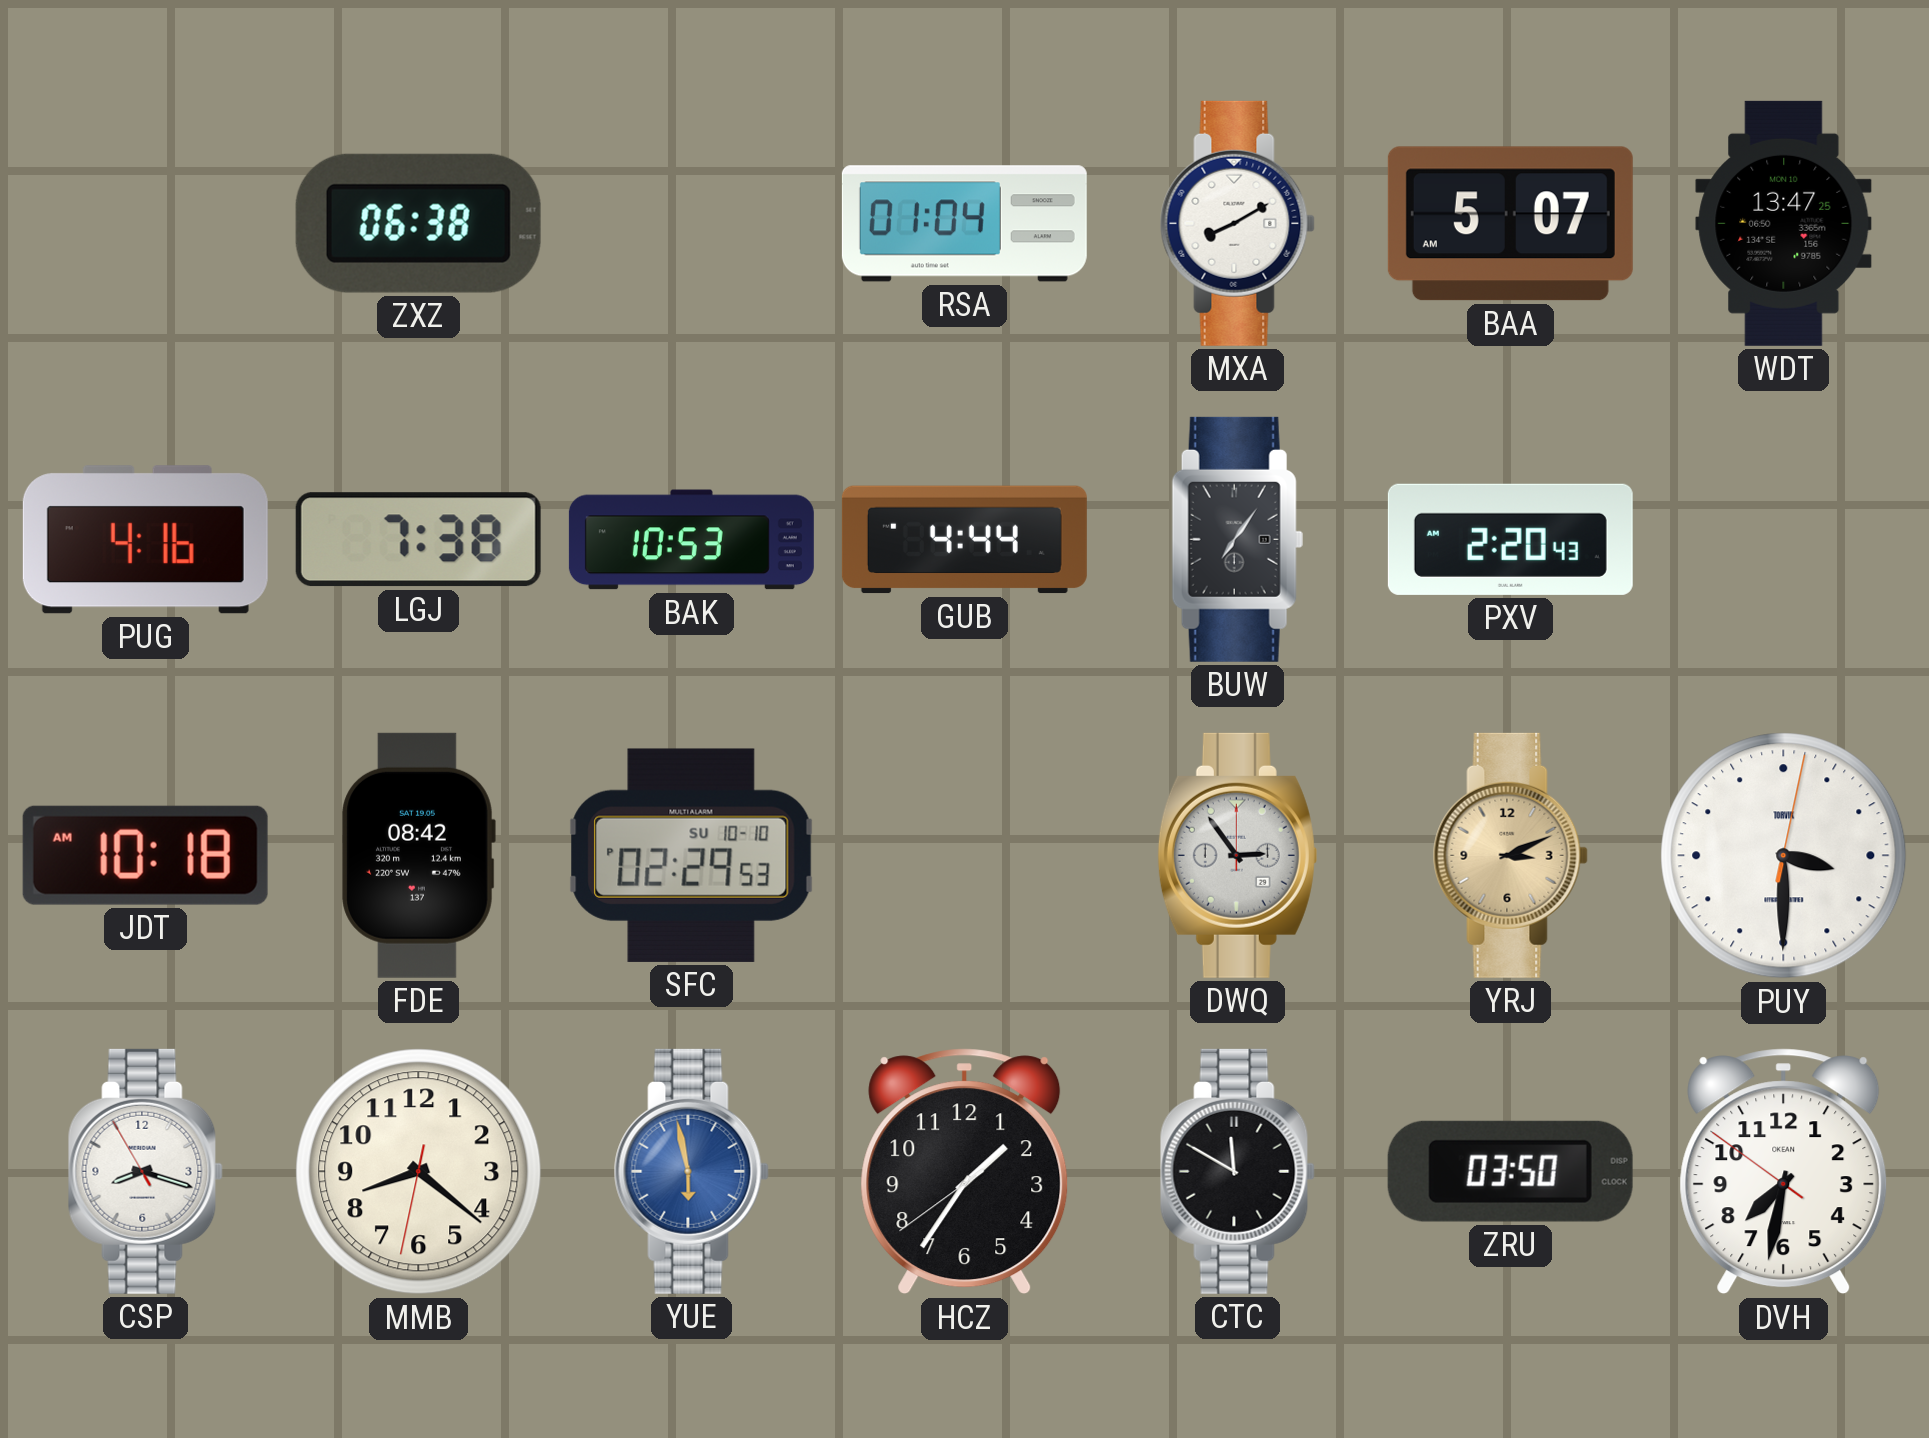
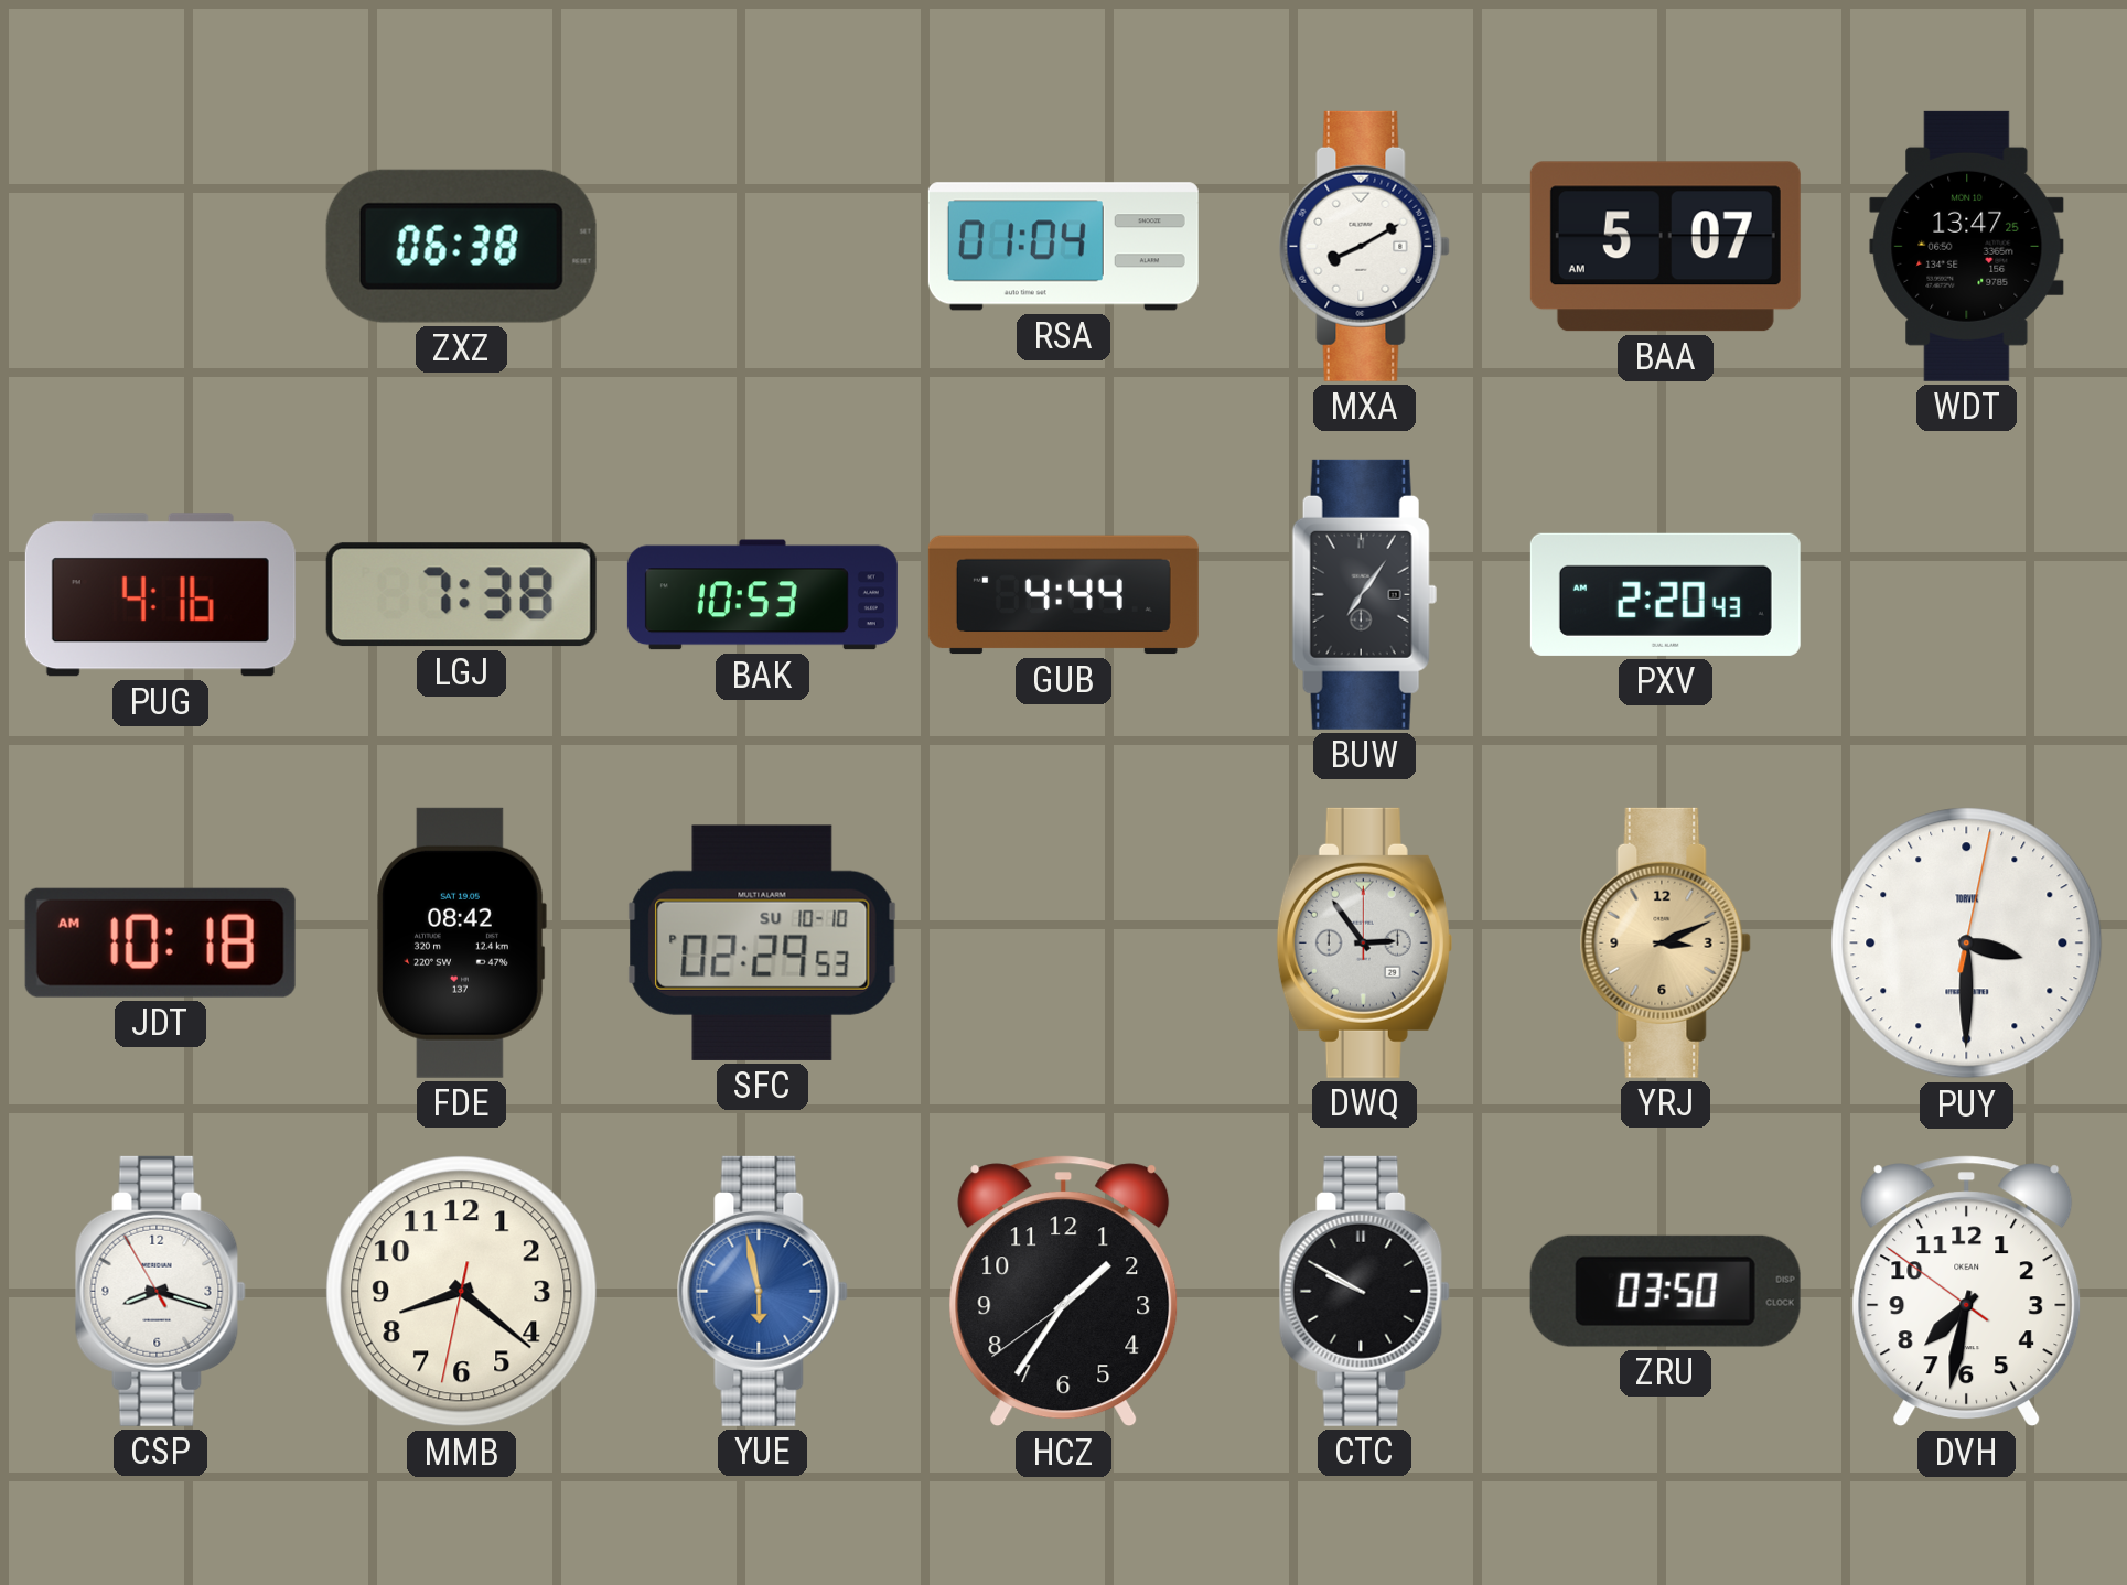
CTC: 11:50 -> 9:50
